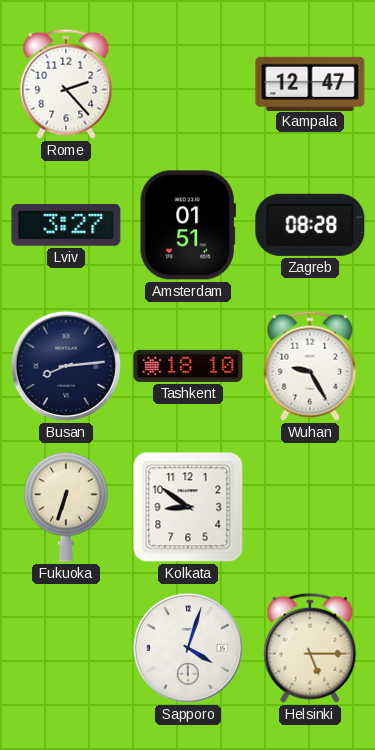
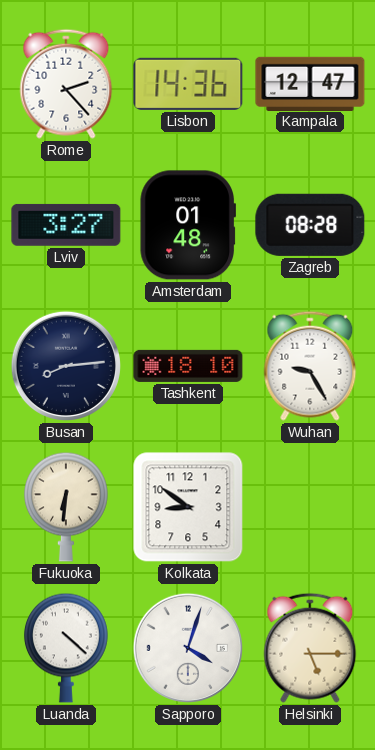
Lisbon: none -> 14:36
Amsterdam: 01:51 -> 01:48
Fukuoka: 6:33 -> 6:31
Luanda: none -> 4:22
